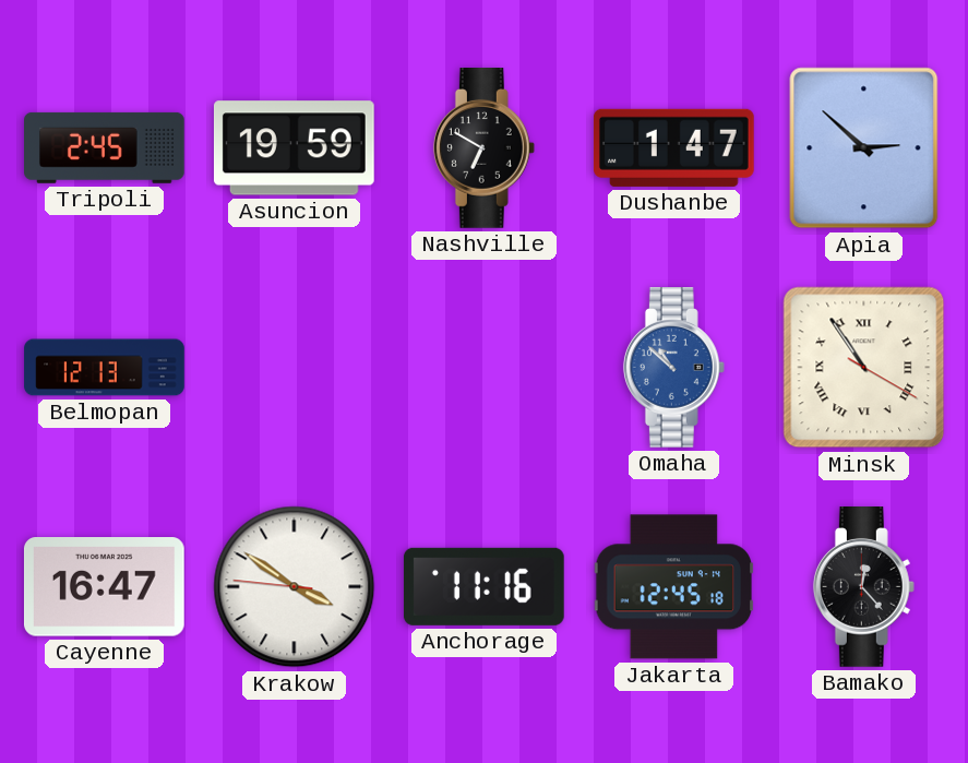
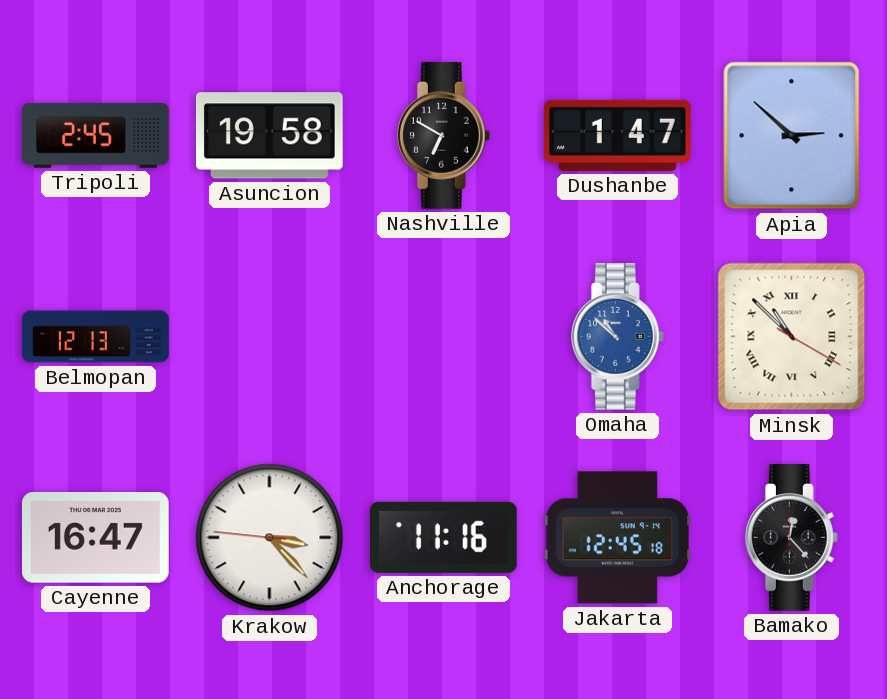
Asuncion: 19:59 -> 19:58
Minsk: 10:54 -> 10:52
Krakow: 3:50 -> 3:22
